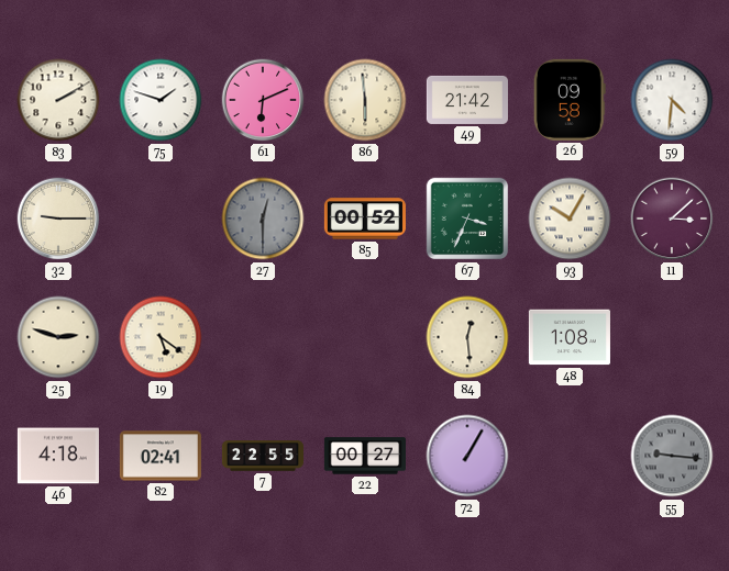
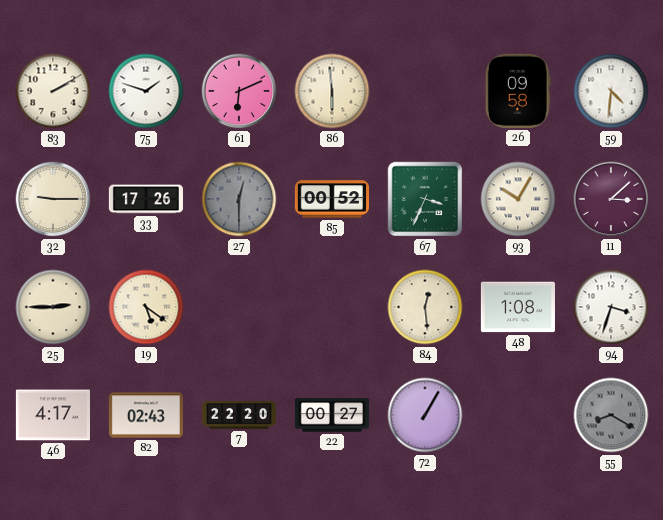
49: 21:42 -> none
33: none -> 17:26
25: 2:48 -> 2:45
94: none -> 3:33
46: 4:18 -> 4:17
82: 02:41 -> 02:43
7: 22:55 -> 22:20
55: 9:16 -> 8:20
